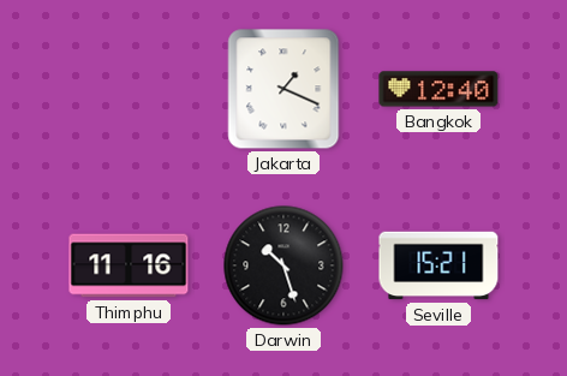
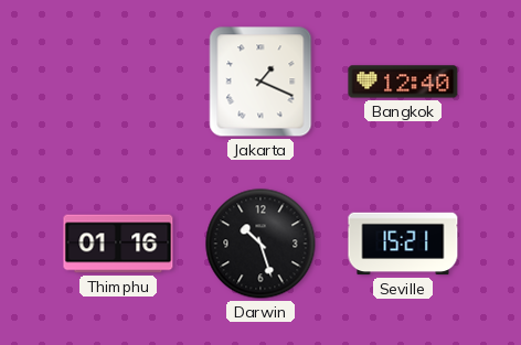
Thimphu: 11:16 -> 01:16
